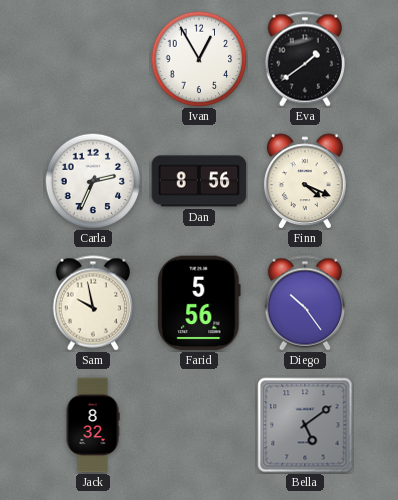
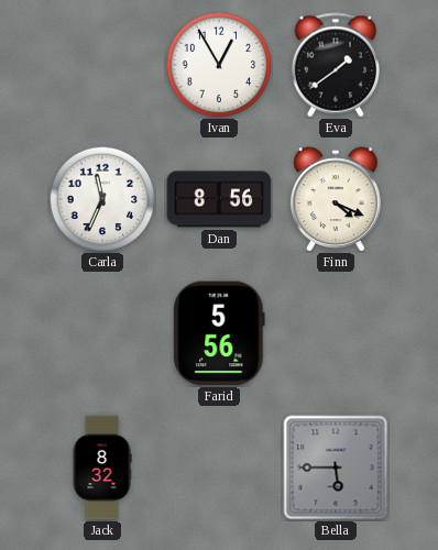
Carla: 2:34 -> 11:34
Sam: 9:58 -> none
Diego: 10:24 -> none
Bella: 5:09 -> 5:45
